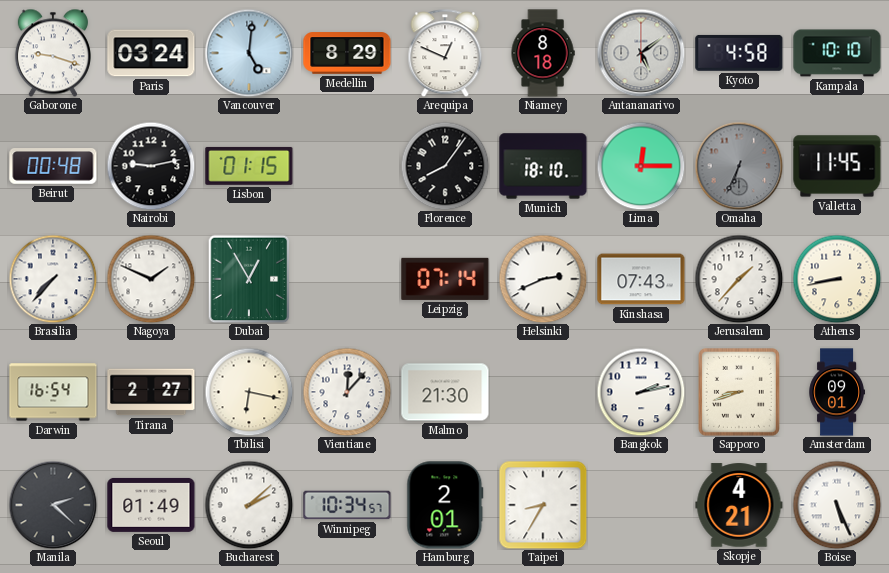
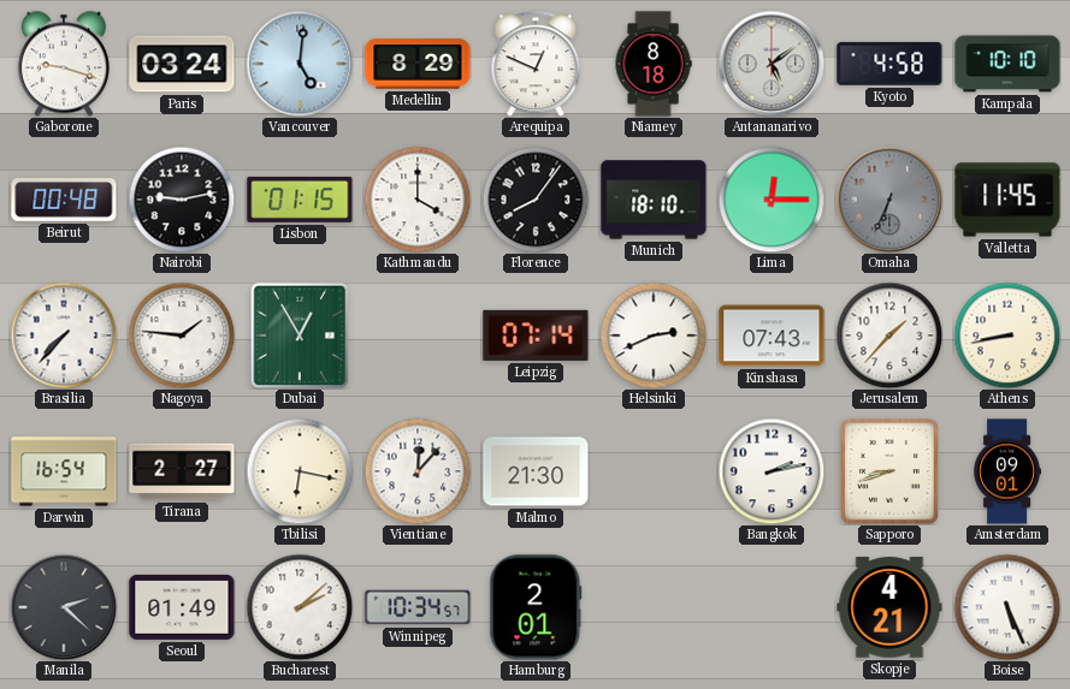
Kathmandu: none -> 4:00
Nagoya: 1:49 -> 1:46
Taipei: 8:35 -> none
